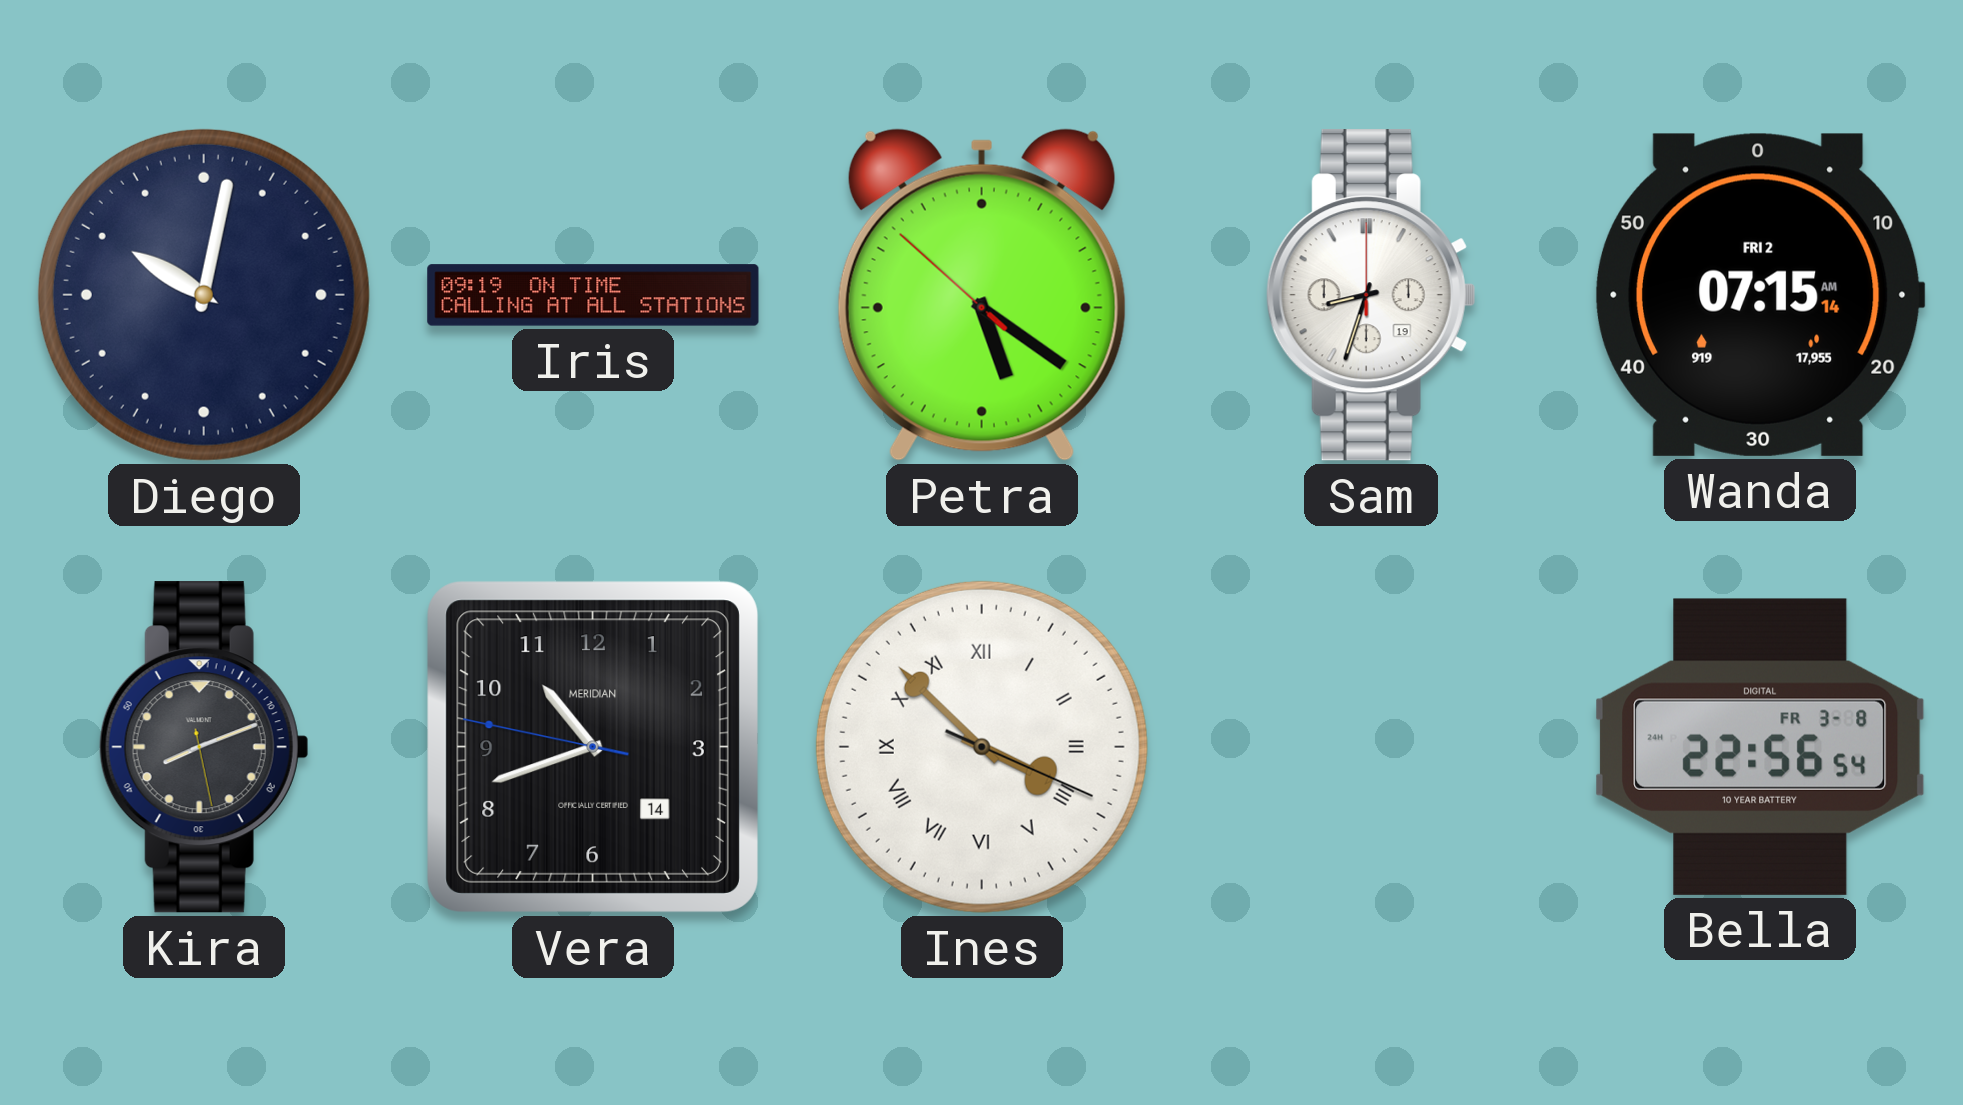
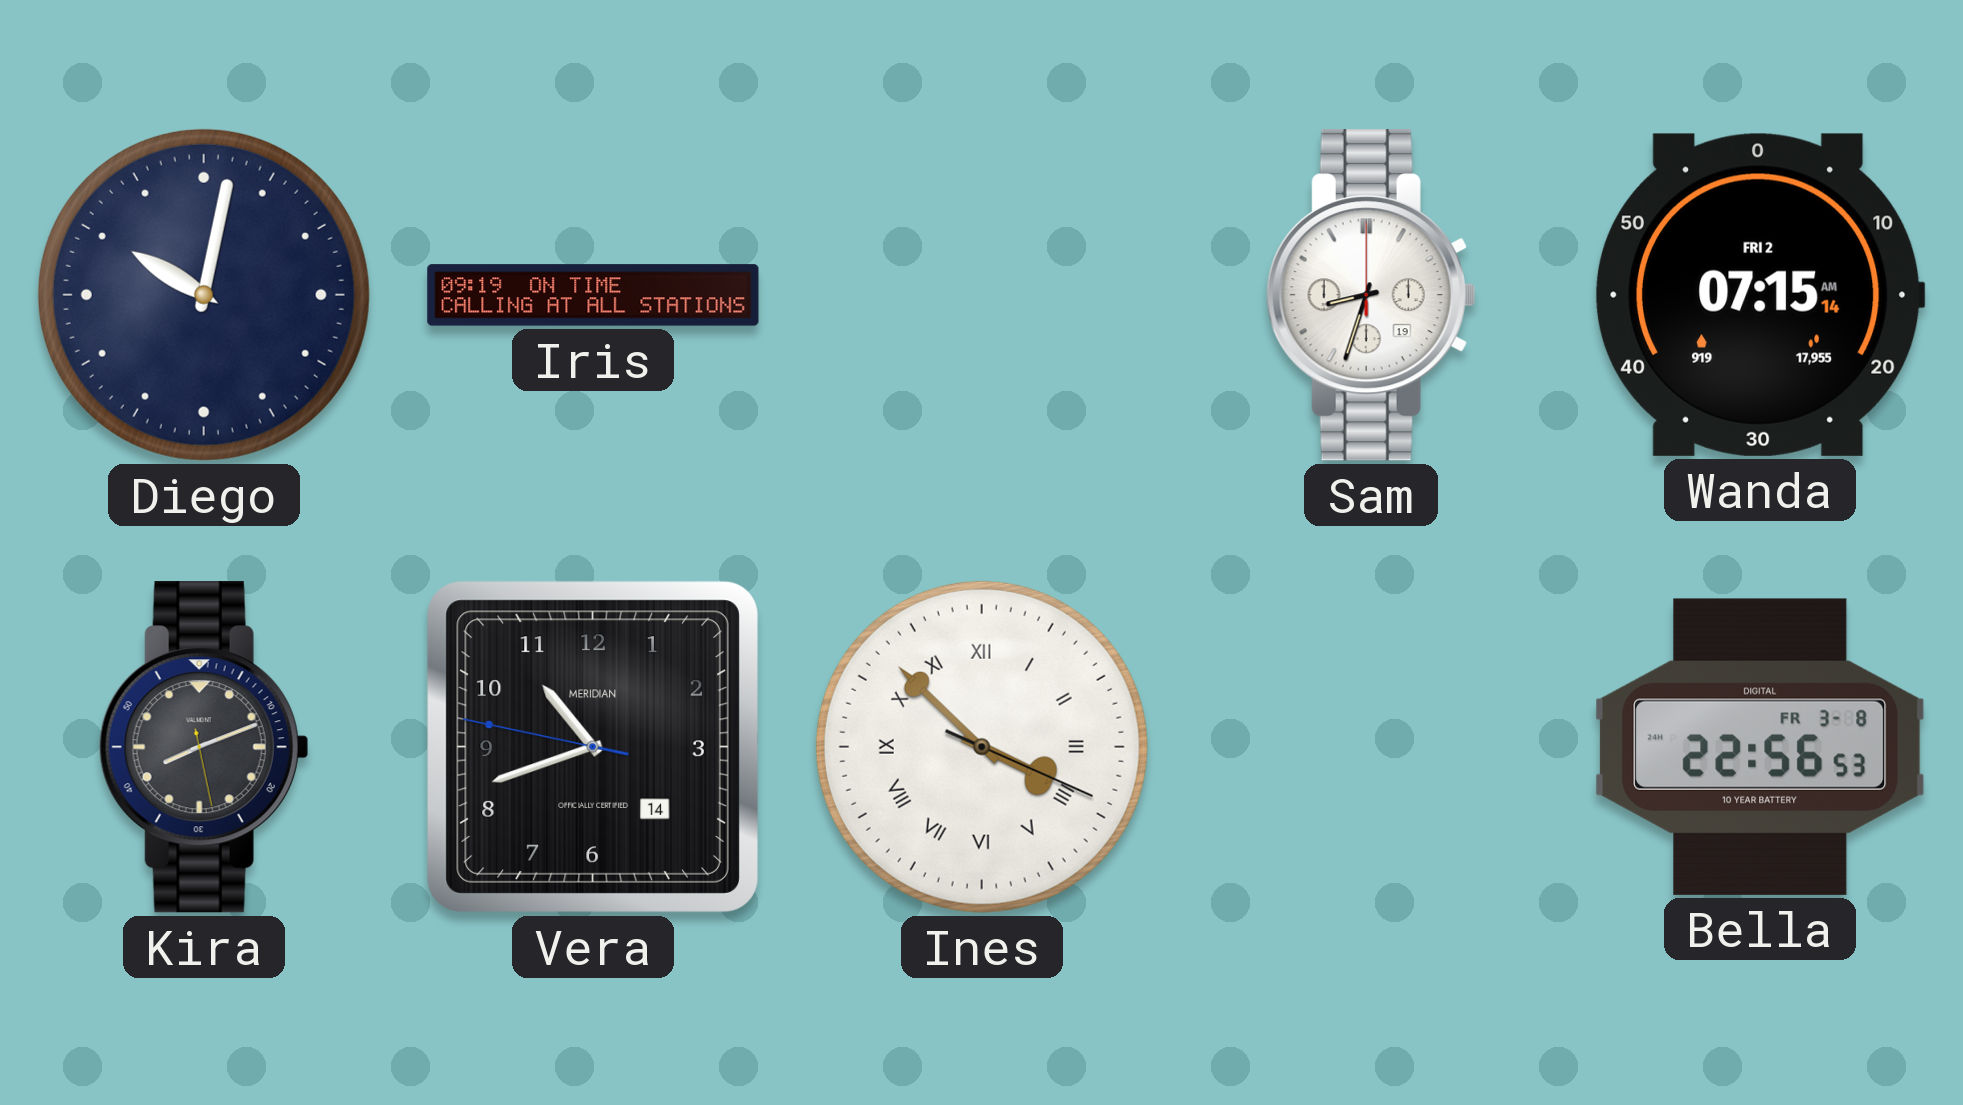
Petra: 5:20 -> none
Bella: 22:56:54 -> 22:56:53
